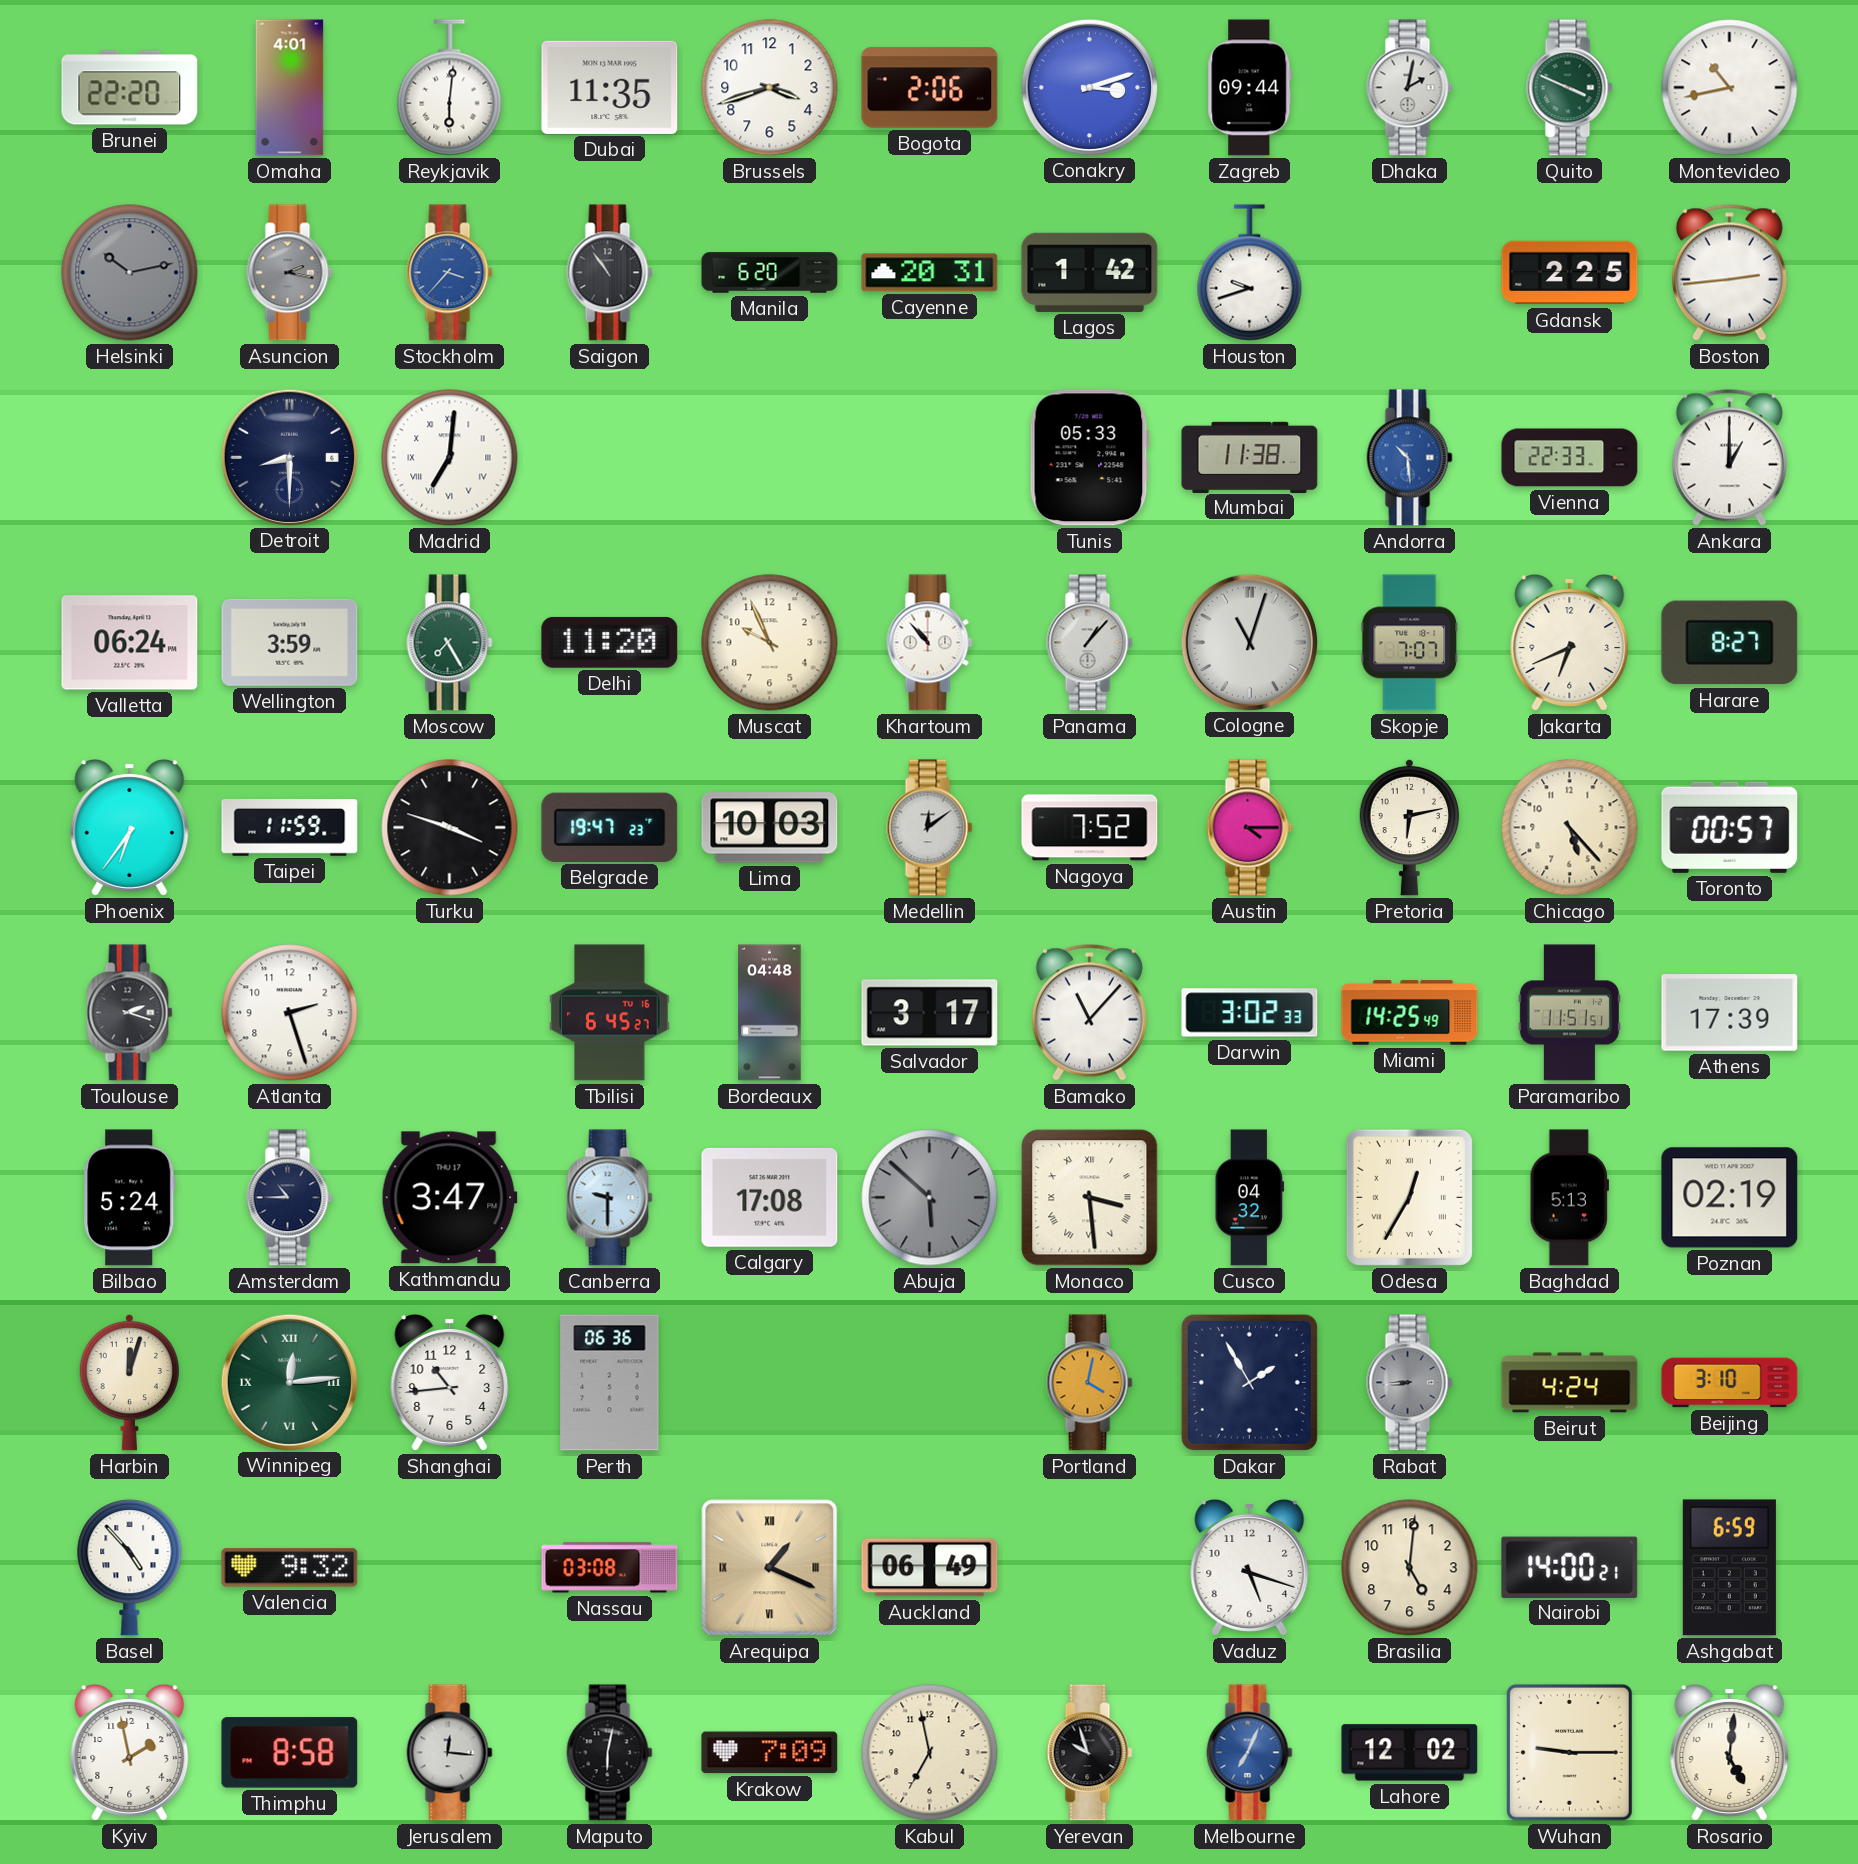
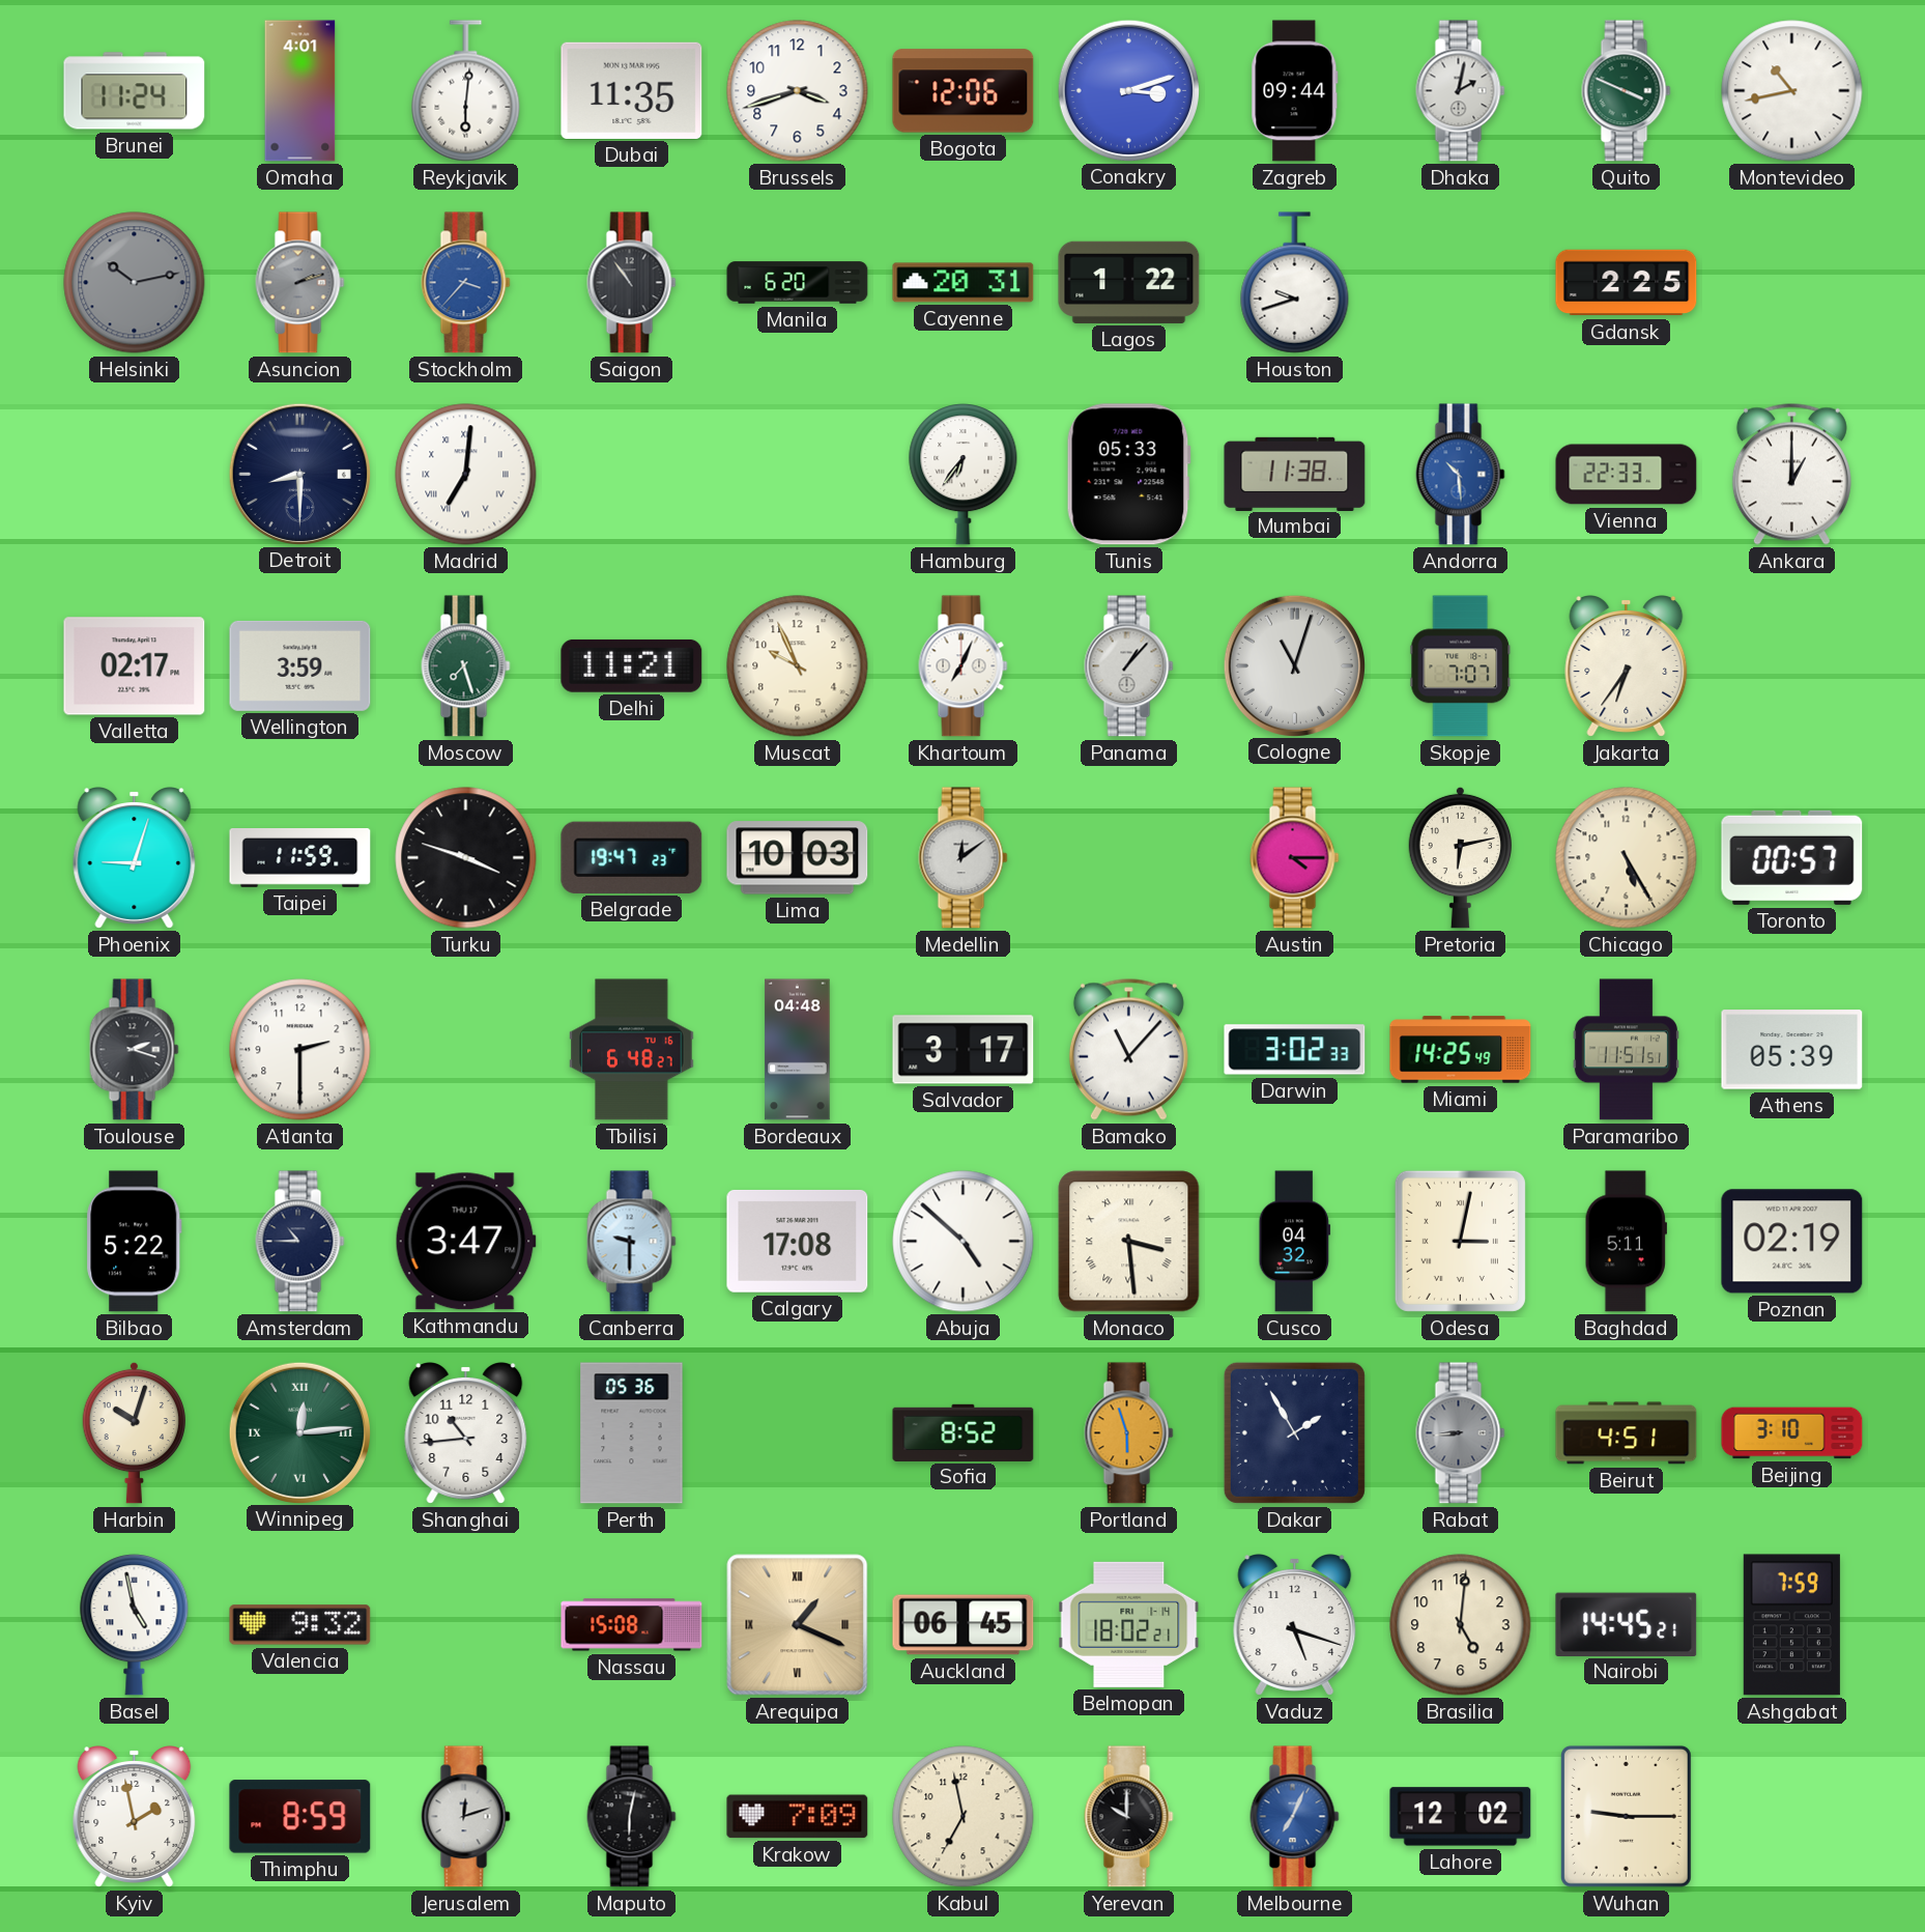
Brunei: 22:20 -> 11:24
Bogota: 2:06 -> 12:06
Asuncion: 2:17 -> 2:12
Lagos: 1:42 -> 1:22
Boston: 2:44 -> none
Hamburg: none -> 6:36
Valletta: 06:24 -> 02:17
Moscow: 7:25 -> 7:27
Delhi: 11:20 -> 11:21
Khartoum: 10:53 -> 7:04
Jakarta: 6:41 -> 6:36
Harare: 8:27 -> none
Phoenix: 6:36 -> 9:03
Nagoya: 7:52 -> none
Chicago: 5:23 -> 5:25
Atlanta: 2:27 -> 2:30
Tbilisi: 6:45 -> 6:48
Athens: 17:39 -> 05:39
Bilbao: 5:24 -> 5:22
Abuja: 5:52 -> 4:52
Abuja dial: grey -> white
Odesa: 12:35 -> 3:02
Baghdad: 5:13 -> 5:11
Harbin: 12:03 -> 10:03
Perth: 06:36 -> 05:36
Sofia: none -> 8:52
Portland: 4:02 -> 5:57
Beirut: 4:24 -> 4:51
Basel: 4:53 -> 4:58
Nassau: 03:08 -> 15:08
Auckland: 06:49 -> 06:45
Belmopan: none -> 18:02
Nairobi: 14:00 -> 14:45
Ashgabat: 6:59 -> 7:59
Thimphu: 8:58 -> 8:59
Jerusalem: 12:16 -> 12:12
Yerevan: 9:57 -> 10:00
Rosario: 5:01 -> none
